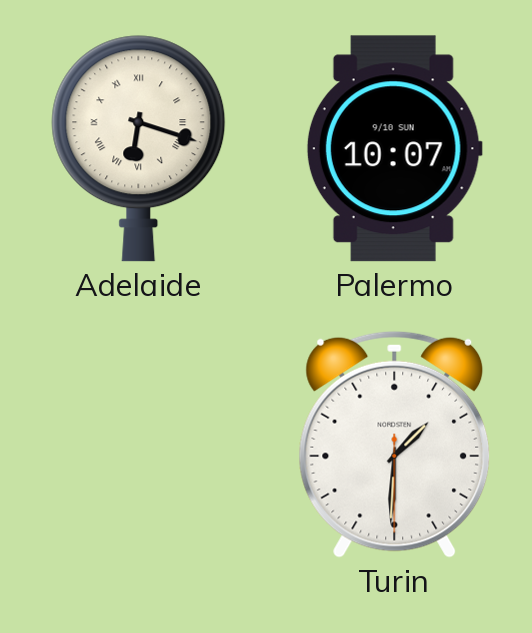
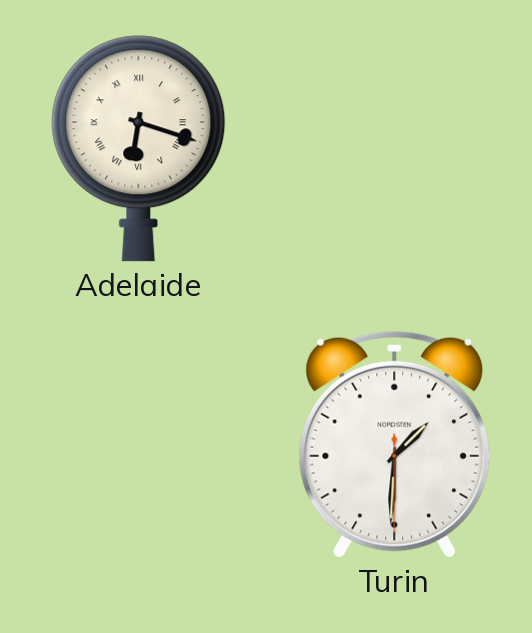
Palermo: 10:07 -> none
